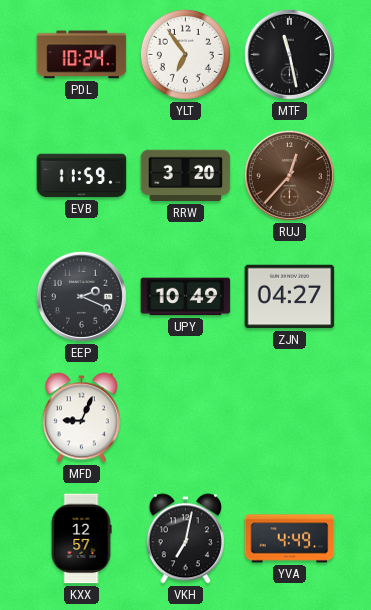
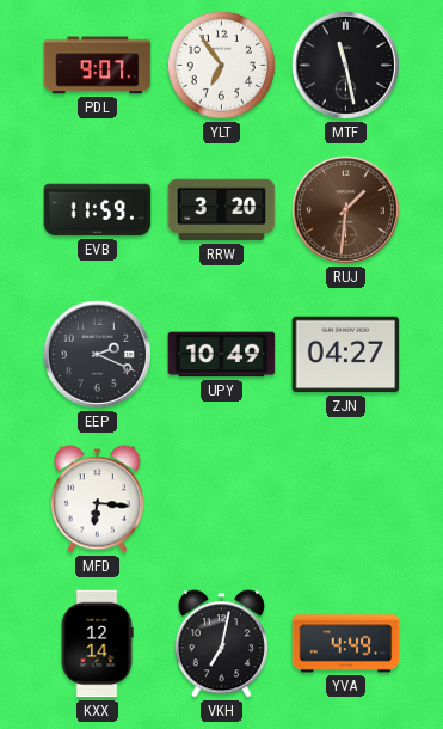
PDL: 10:24 -> 9:07
RUJ: 12:37 -> 1:31
MFD: 9:04 -> 6:16
KXX: 12:57 -> 12:14
